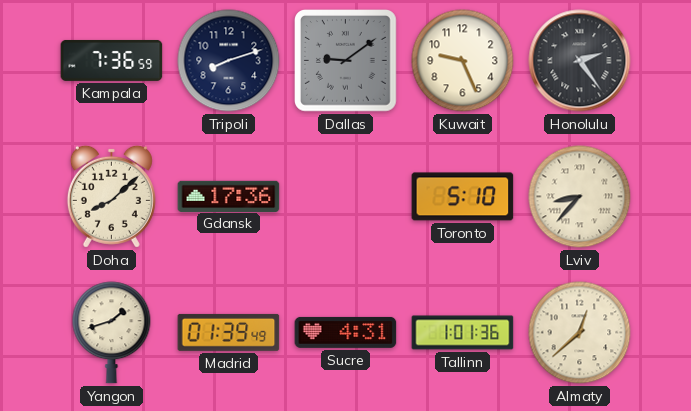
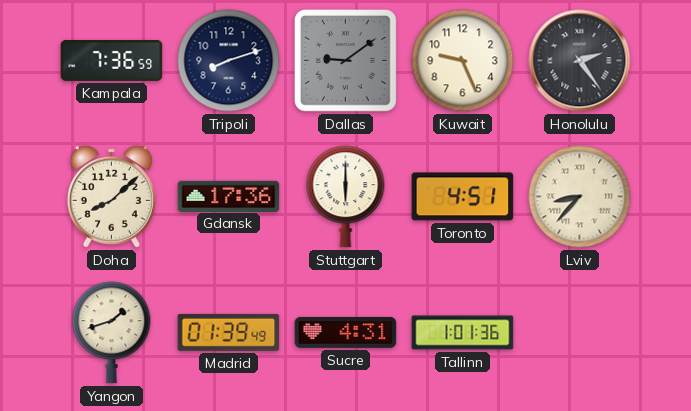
Stuttgart: none -> 6:00
Toronto: 5:10 -> 4:51
Almaty: 12:38 -> none
